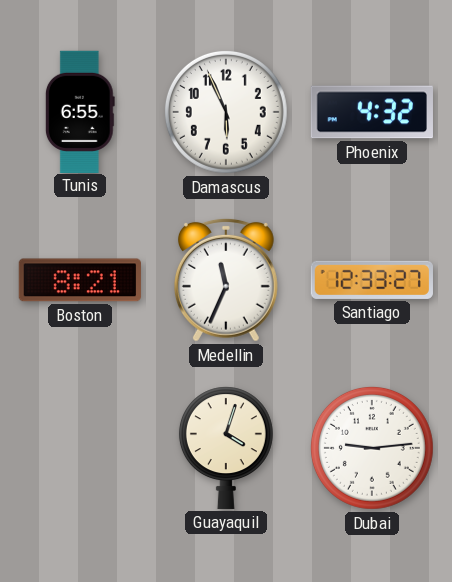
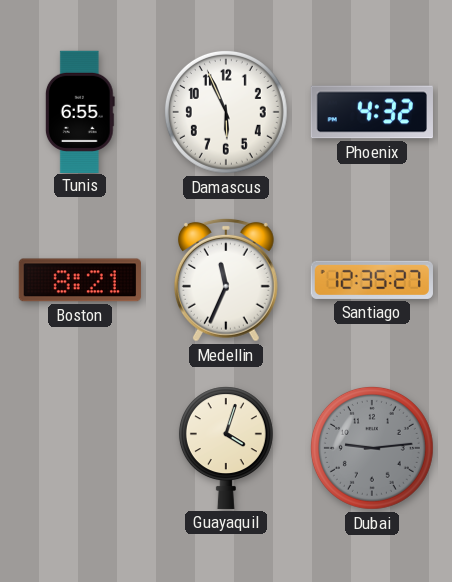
Santiago: 12:33 -> 12:35
Dubai dial: white -> grey
